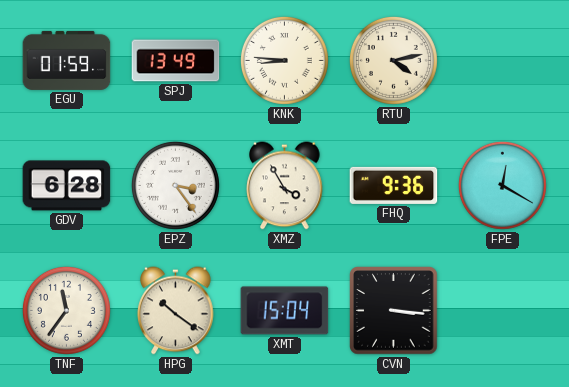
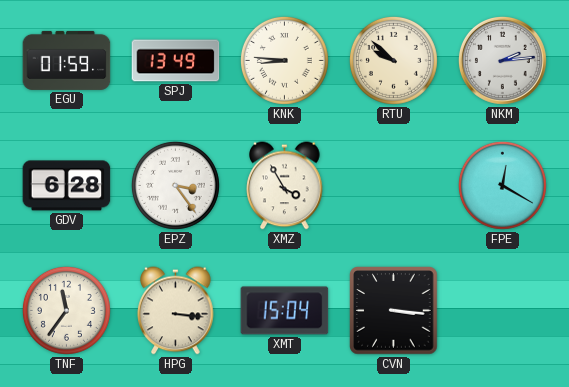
RTU: 4:13 -> 9:52
NKM: none -> 2:14
FHQ: 9:36 -> none
HPG: 10:21 -> 3:16
